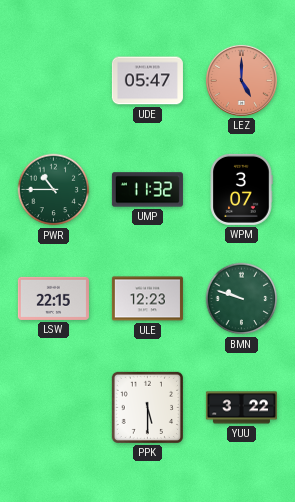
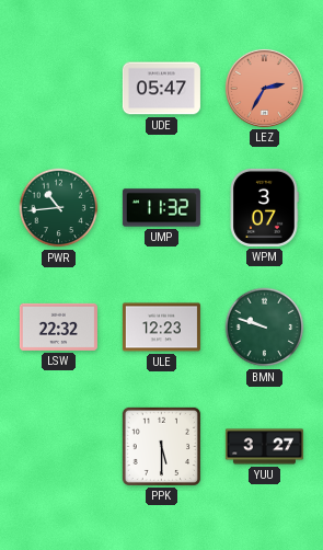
LEZ: 5:00 -> 2:35
PWR: 10:45 -> 10:44
LSW: 22:15 -> 22:32
YUU: 3:22 -> 3:27
